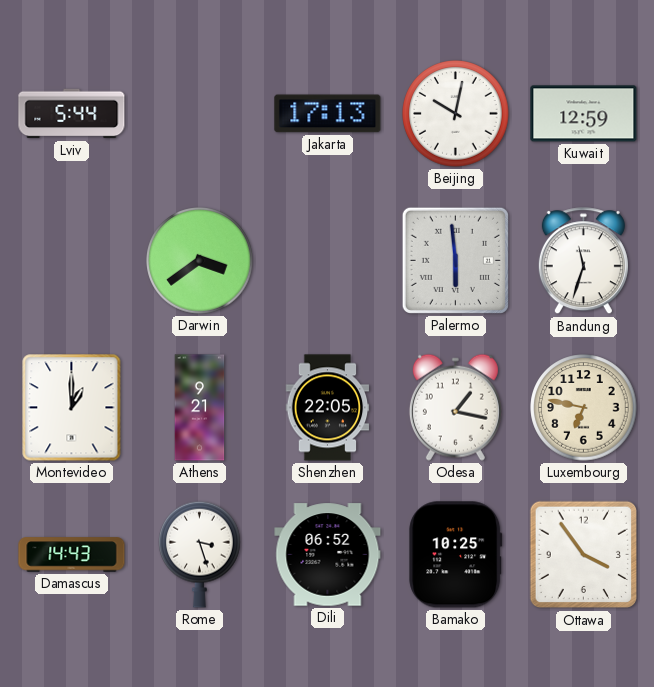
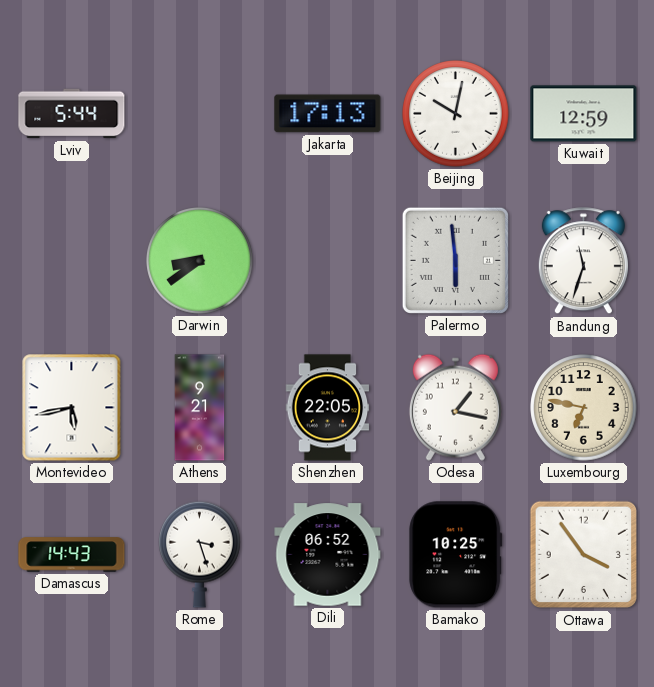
Darwin: 3:39 -> 8:39
Montevideo: 1:00 -> 5:43
